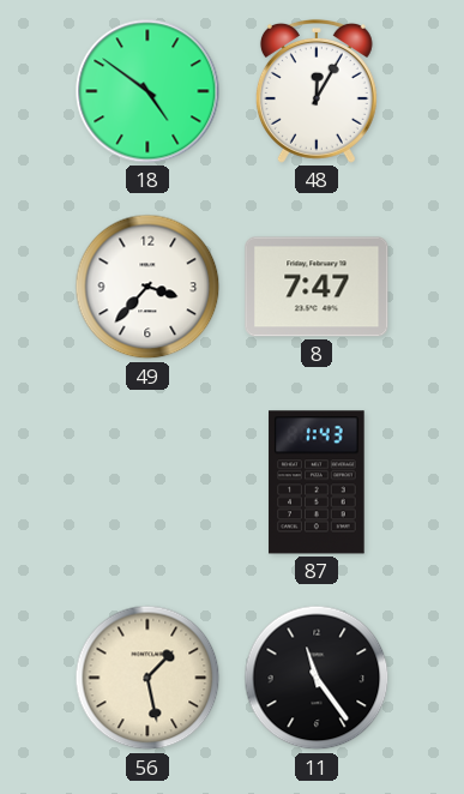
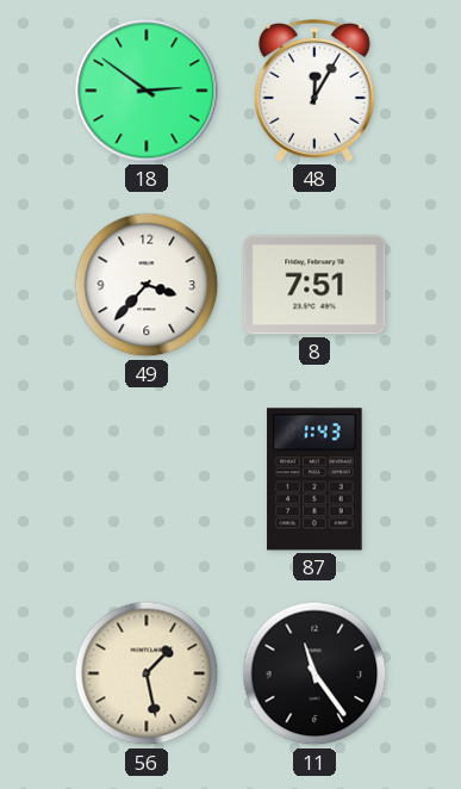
18: 4:51 -> 2:51
8: 7:47 -> 7:51
